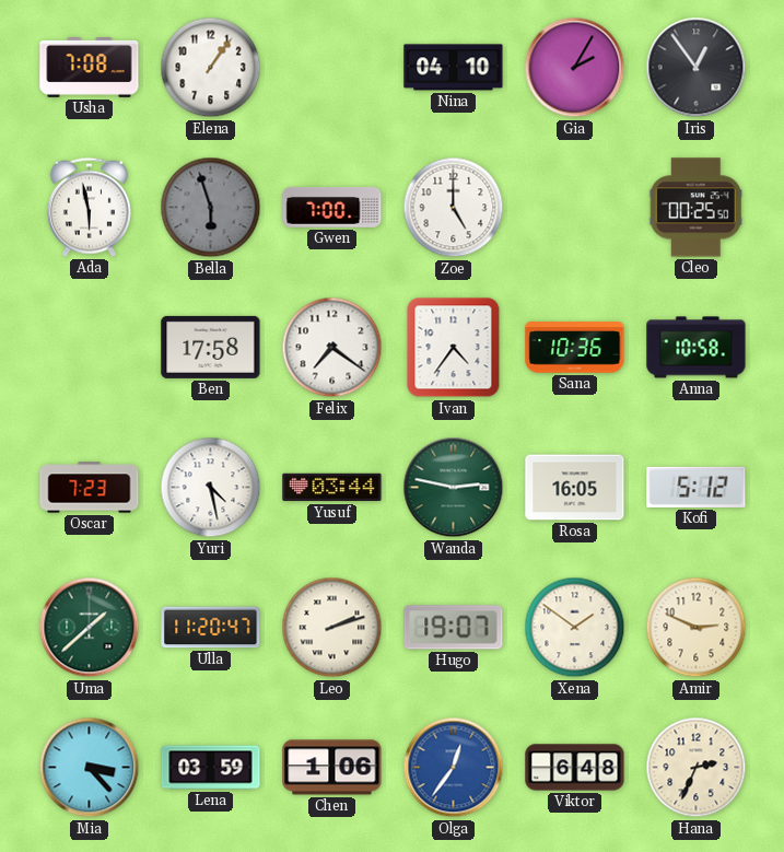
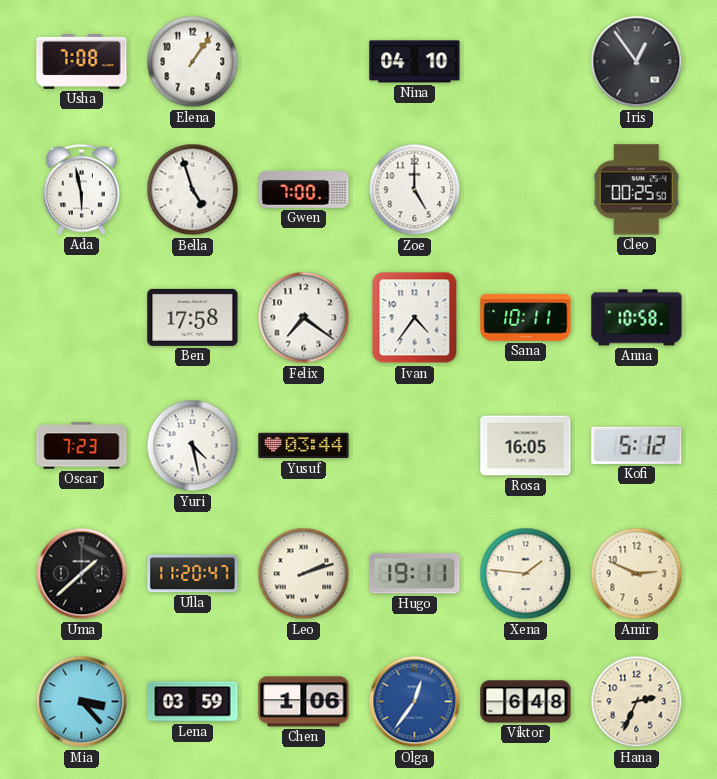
Gia: 2:05 -> none
Bella: 5:57 -> 4:57
Bella dial: grey -> white
Sana: 10:36 -> 10:11
Wanda: 2:47 -> none
Uma dial: green -> black
Hugo: 19:07 -> 19:11
Xena: 1:51 -> 1:46
